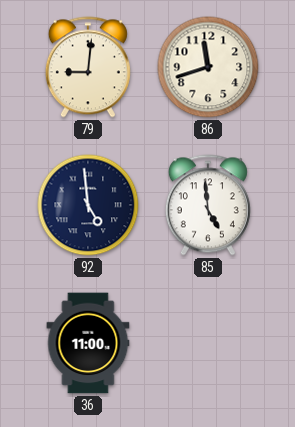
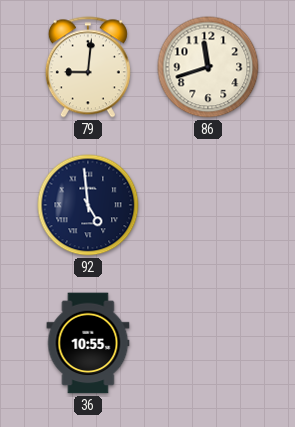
85: 4:59 -> none
36: 11:00 -> 10:55
